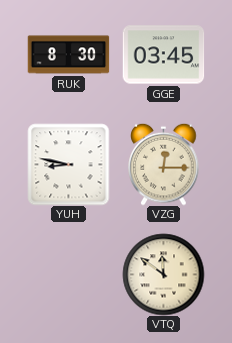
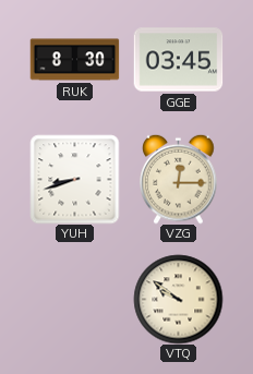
YUH: 8:47 -> 8:42
VTQ: 11:51 -> 9:51
